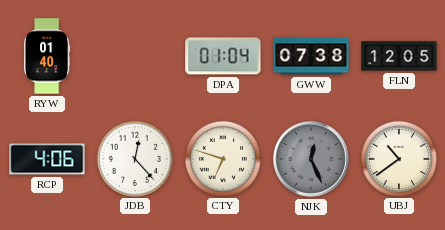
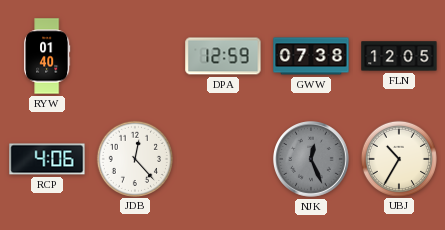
DPA: 01:04 -> 12:59
CTY: 6:48 -> none
UBJ: 10:39 -> 10:35
